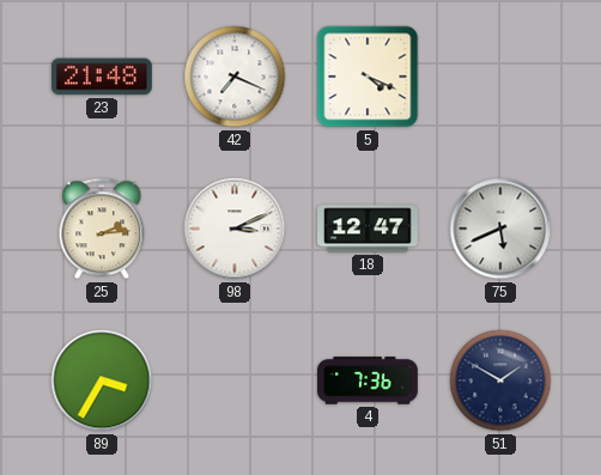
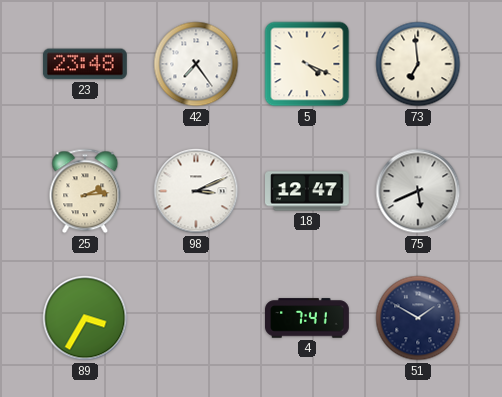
23: 21:48 -> 23:48
42: 7:19 -> 7:24
73: none -> 6:59
4: 7:36 -> 7:41
